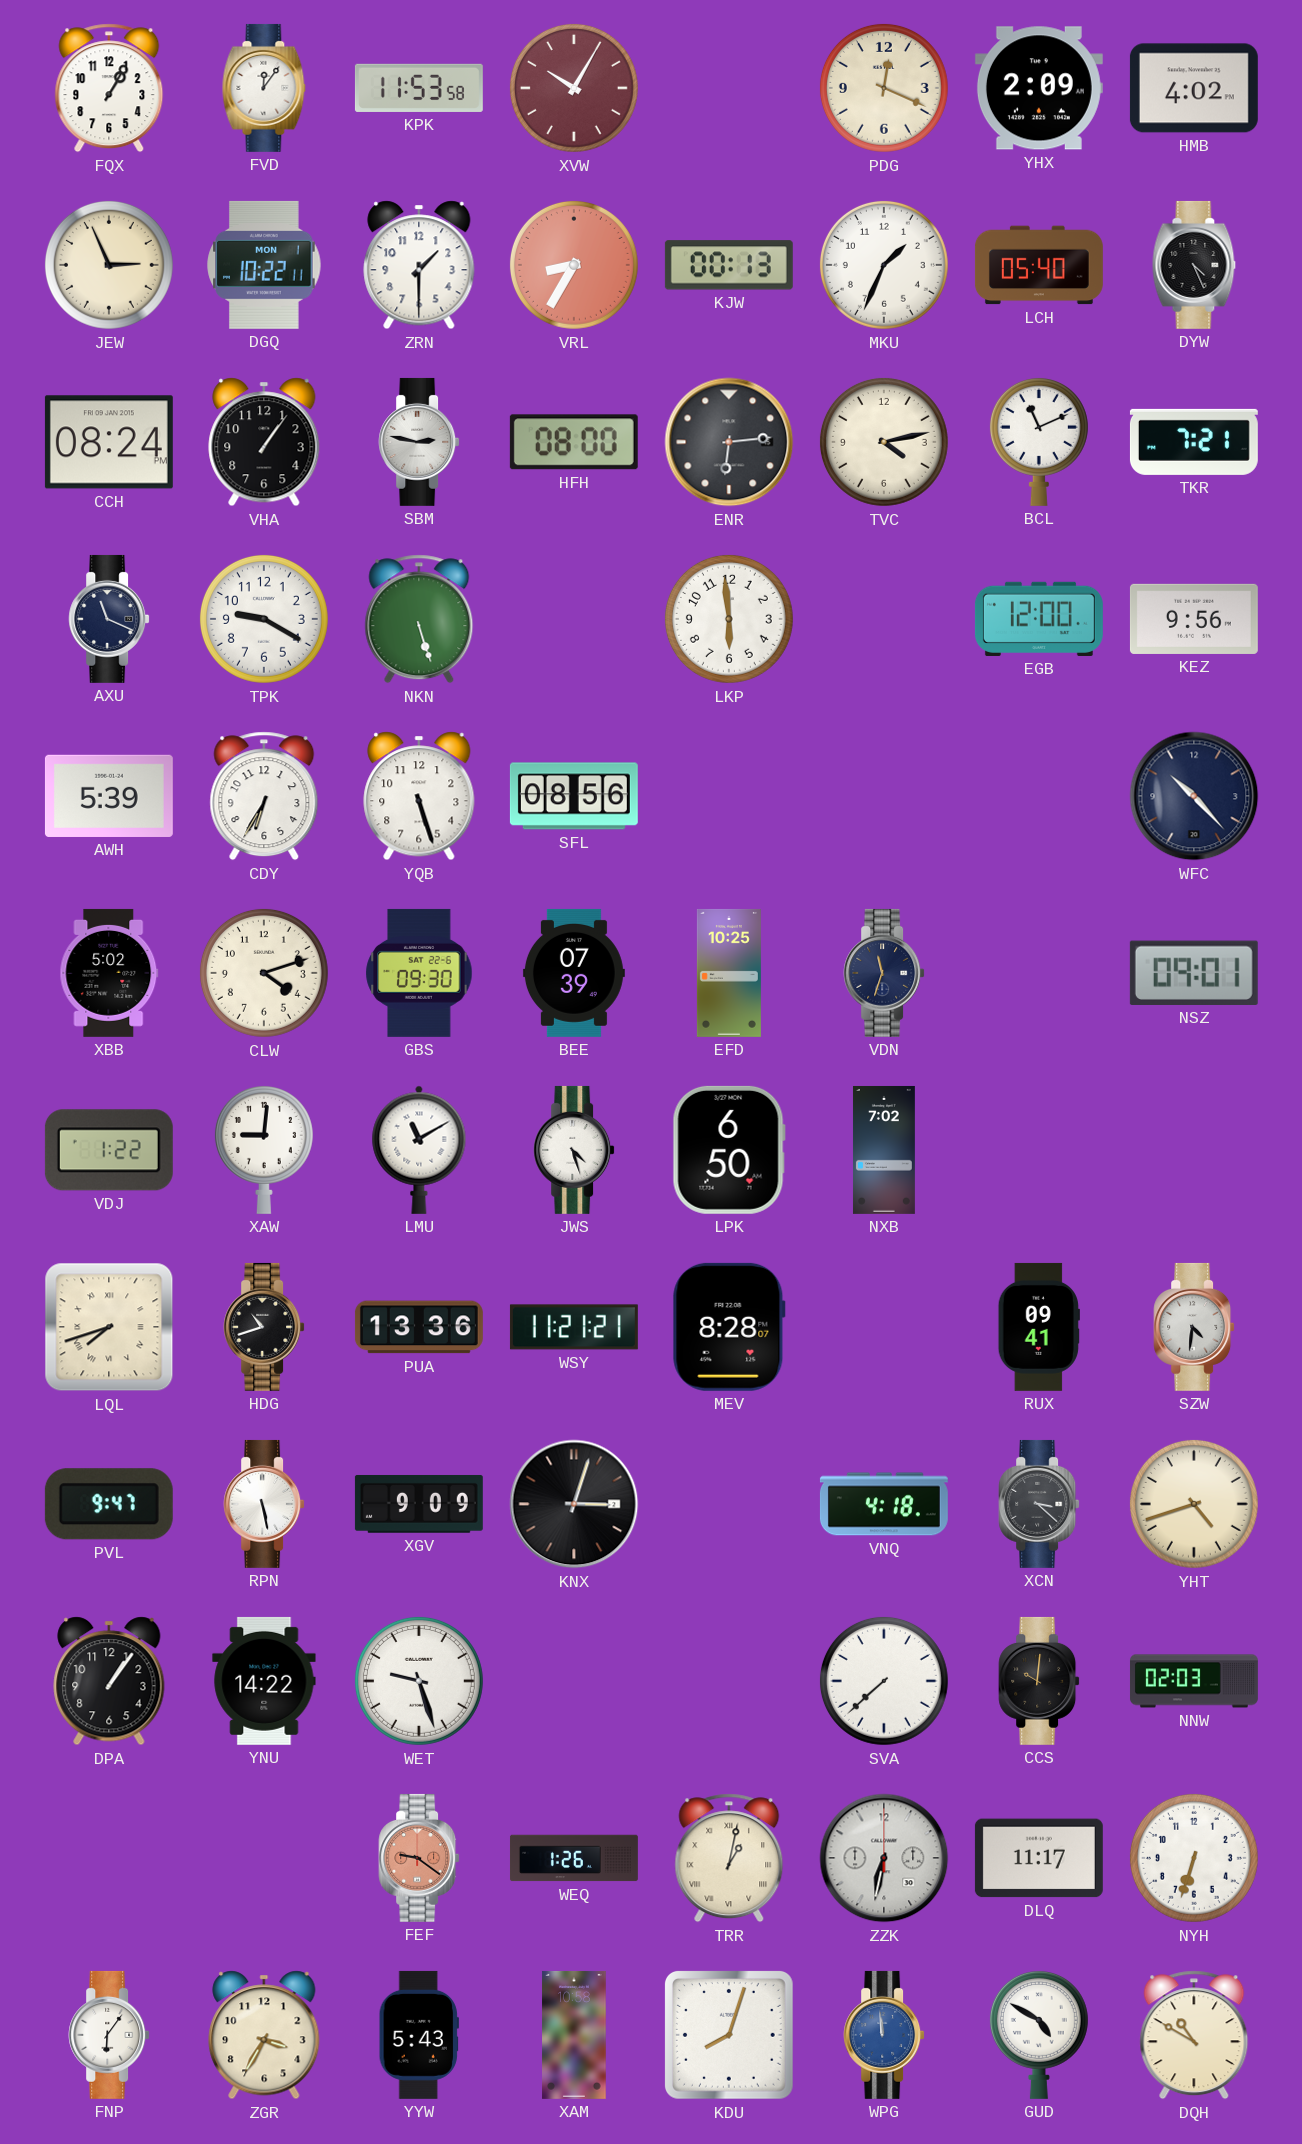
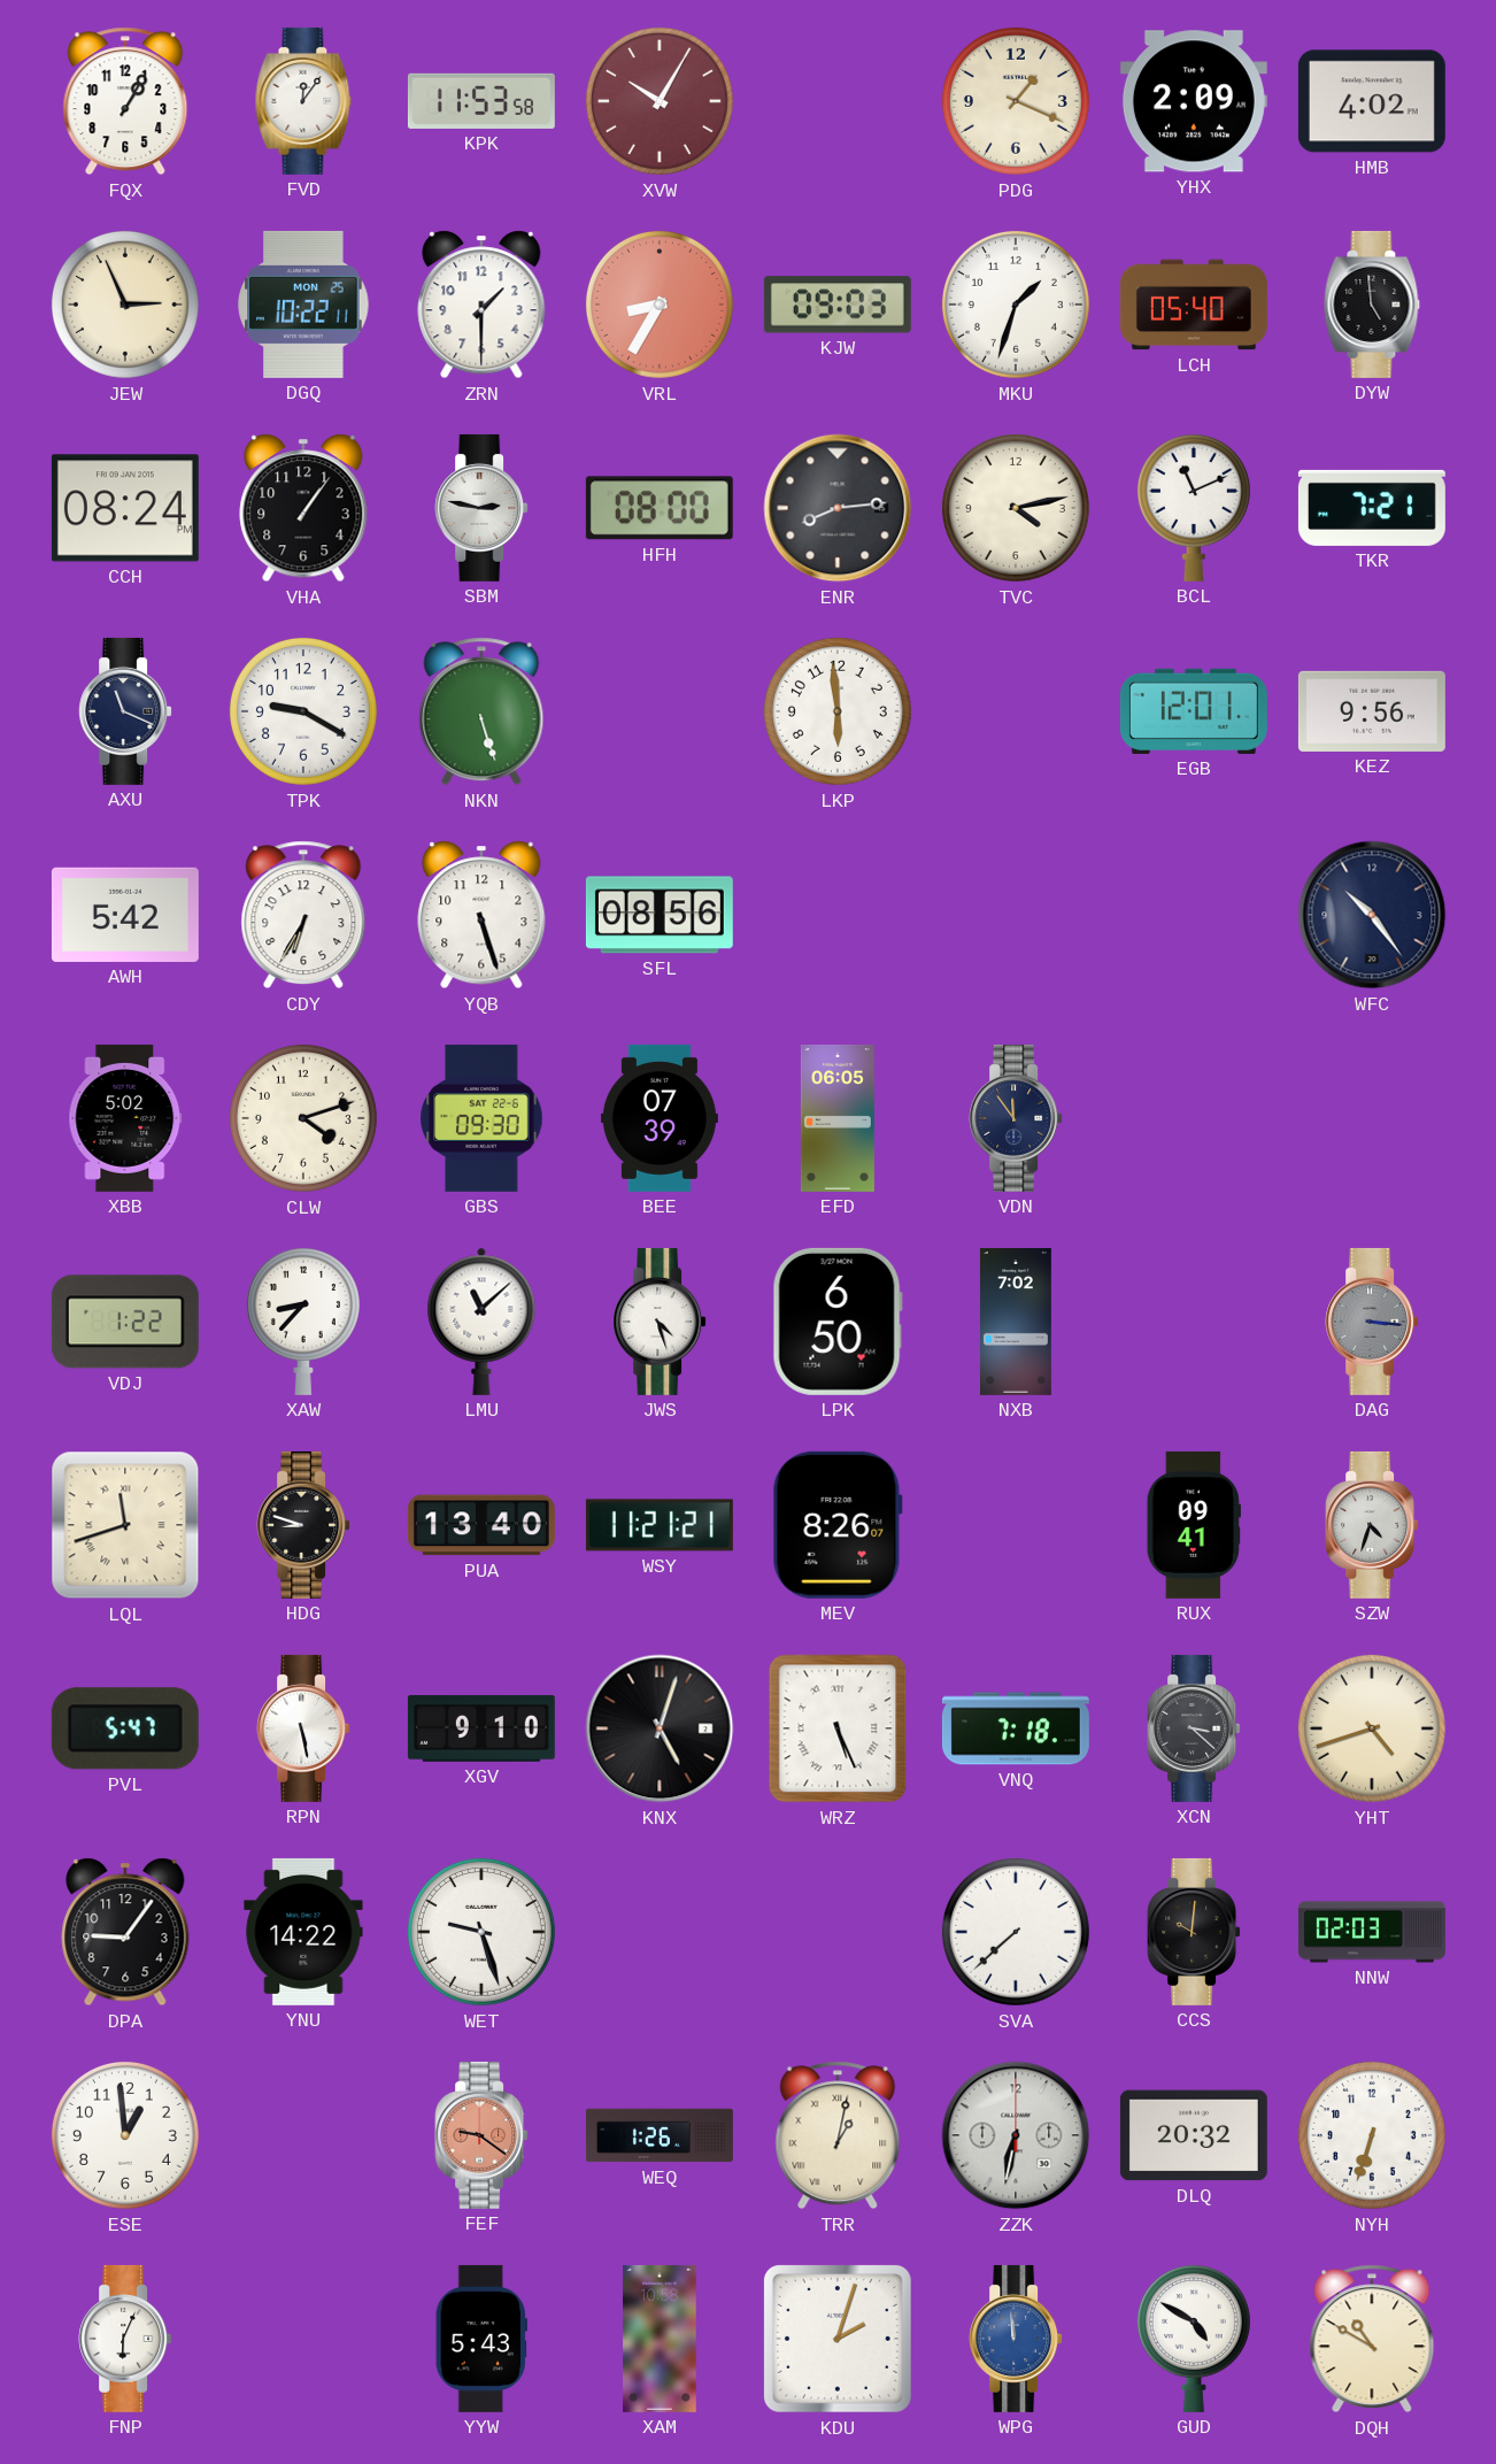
PDG: 12:19 -> 1:19
DGQ date: MON 1 -> MON 25
KJW: 00:13 -> 09:03
MKU: 1:34 -> 1:33
DYW: 4:26 -> 4:59
ENR: 6:14 -> 8:14
EGB: 12:00 -> 12:01
AWH: 5:39 -> 5:42
WFC: 10:23 -> 10:24
EFD: 10:25 -> 06:05
VDN: 11:33 -> 11:54
NSZ: 09:01 -> none
XAW: 9:01 -> 8:37
LMU: 11:10 -> 11:08
DAG: none -> 3:16
LQL: 7:42 -> 11:42
HDG: 10:42 -> 8:48
PUA: 13:36 -> 13:40
MEV: 8:28 -> 8:26
SZW: 4:31 -> 4:33
PVL: 9:47 -> 5:47
XGV: 9:09 -> 9:10
KNX: 3:03 -> 5:03
WRZ: none -> 5:26
VNQ: 4:18 -> 7:18
DPA: 1:06 -> 9:06
ESE: none -> 12:59
DLQ: 11:17 -> 20:32
FNP: 6:06 -> 6:04
ZGR: 3:35 -> none
KDU: 8:03 -> 2:03
